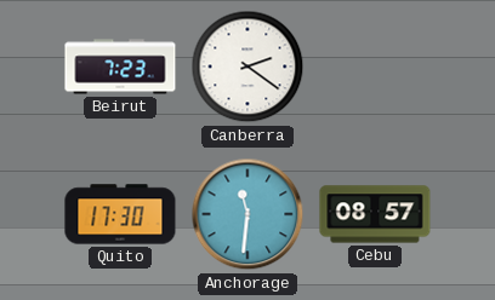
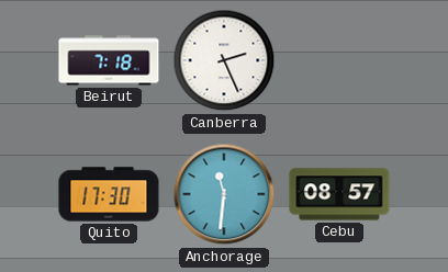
Beirut: 7:23 -> 7:18
Canberra: 2:21 -> 2:26
